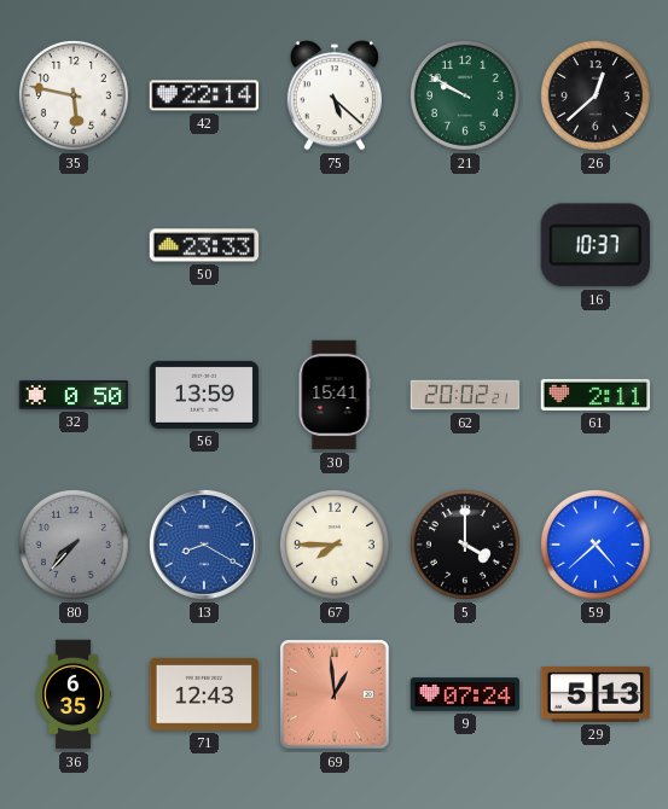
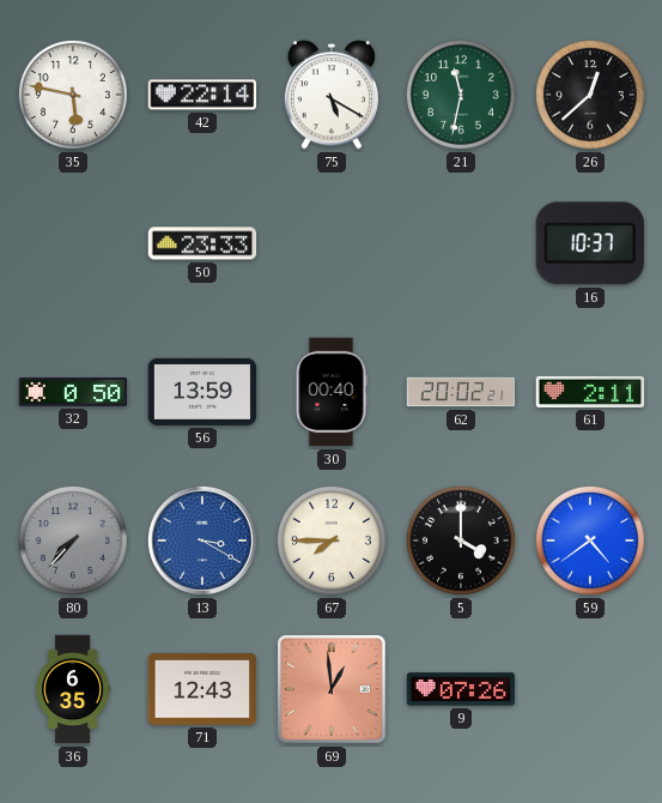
75: 5:22 -> 5:20
21: 9:50 -> 11:32
30: 15:41 -> 00:40
13: 8:20 -> 3:20
59: 4:38 -> 4:39
9: 07:24 -> 07:26
29: 5:13 -> none
